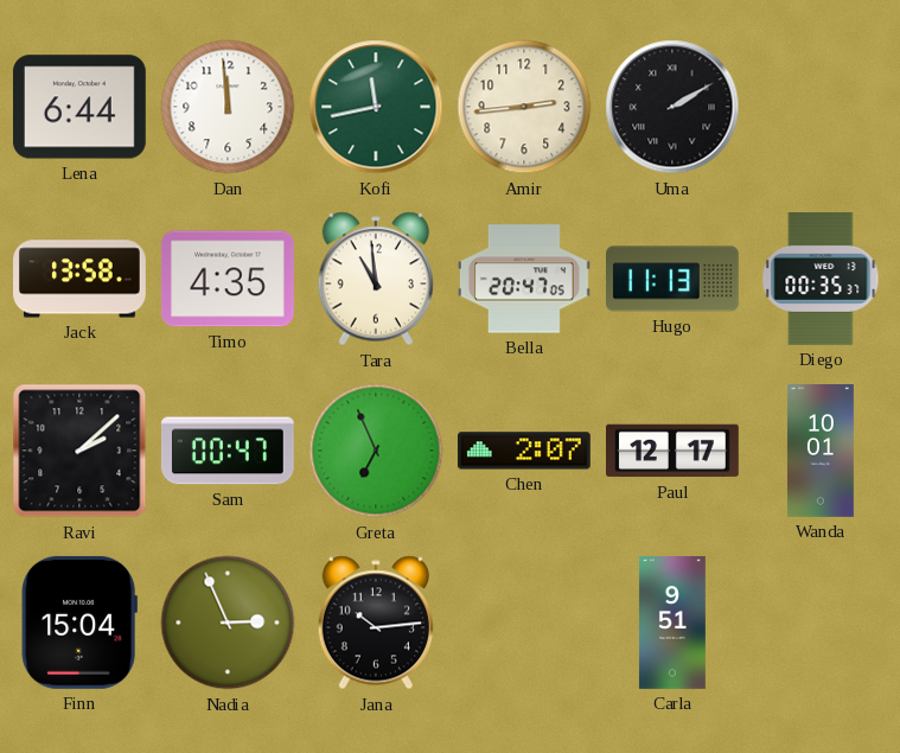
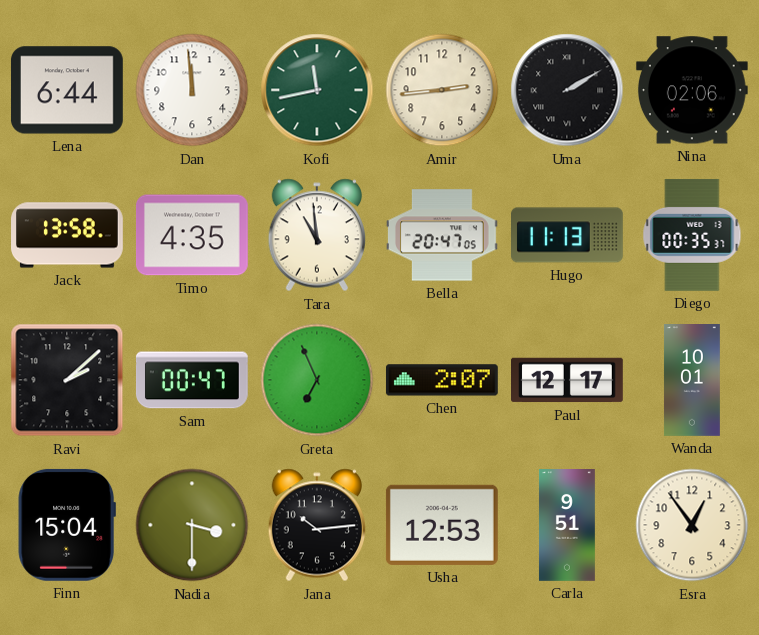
Nina: none -> 02:06
Nadia: 2:56 -> 3:30
Usha: none -> 12:53
Esra: none -> 12:54
